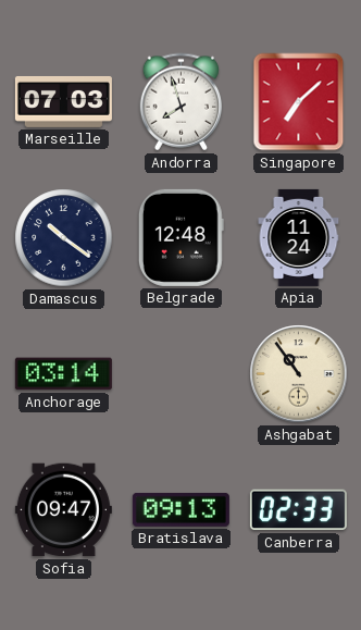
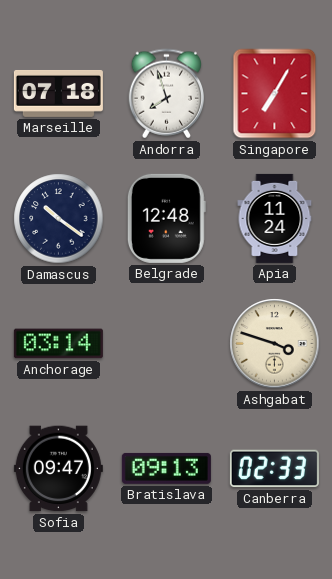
Marseille: 07:03 -> 07:18
Singapore: 7:08 -> 7:05
Ashgabat: 10:54 -> 3:48
